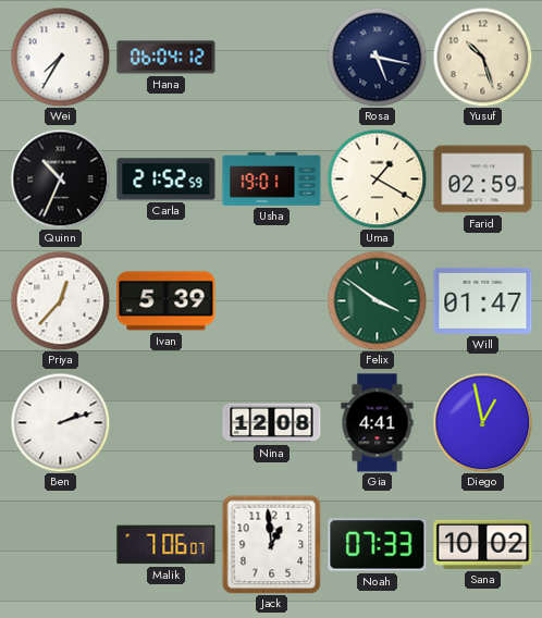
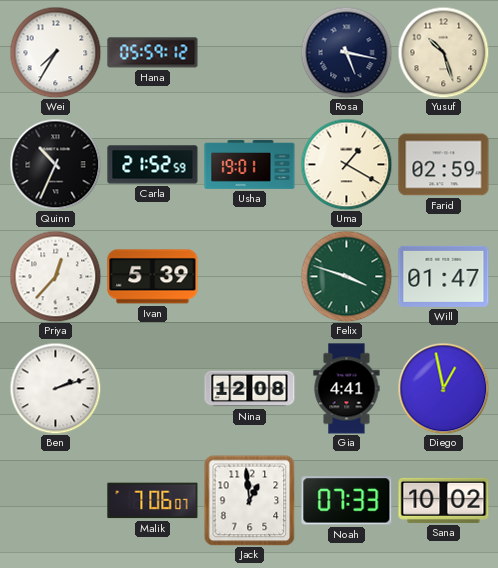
Hana: 06:04 -> 05:59
Felix: 3:51 -> 3:48
